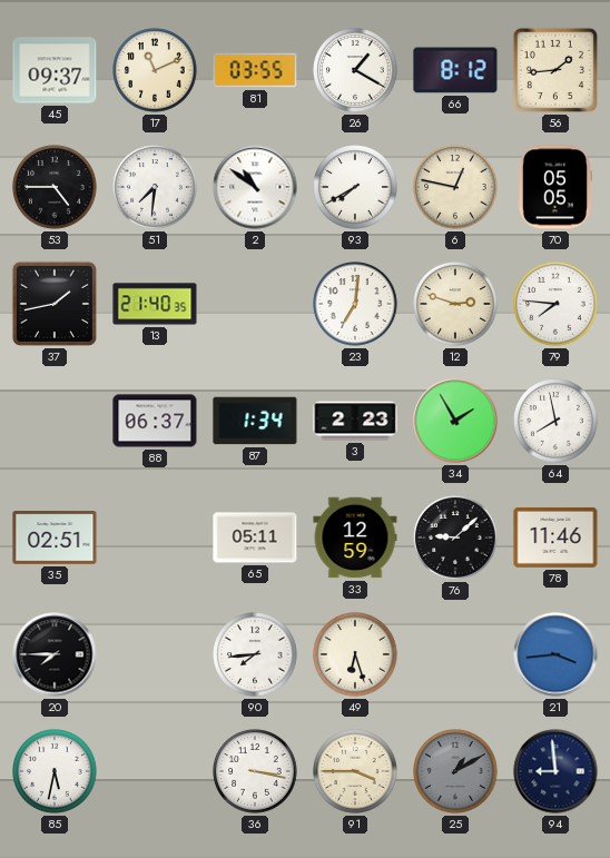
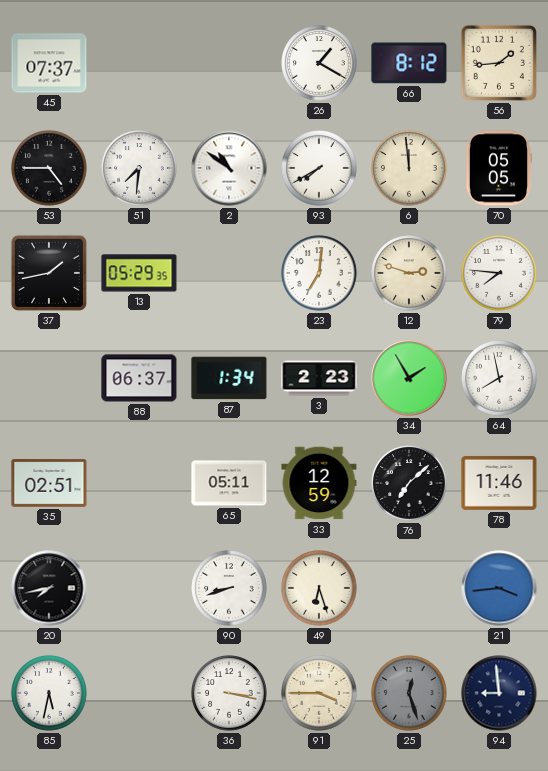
45: 09:37 -> 07:37
17: 11:11 -> none
81: 03:55 -> none
6: 12:47 -> 11:59
13: 21:40 -> 05:29
76: 9:08 -> 7:08
20: 7:45 -> 7:43
90: 7:44 -> 8:42
25: 1:10 -> 12:27
